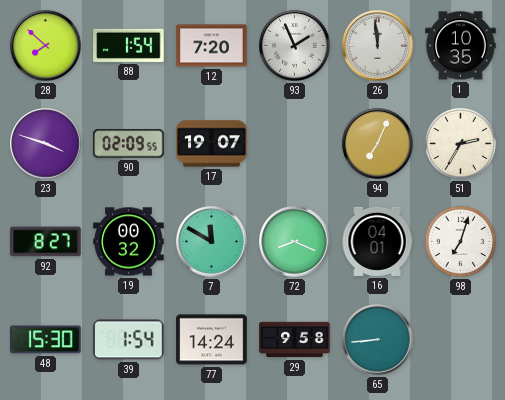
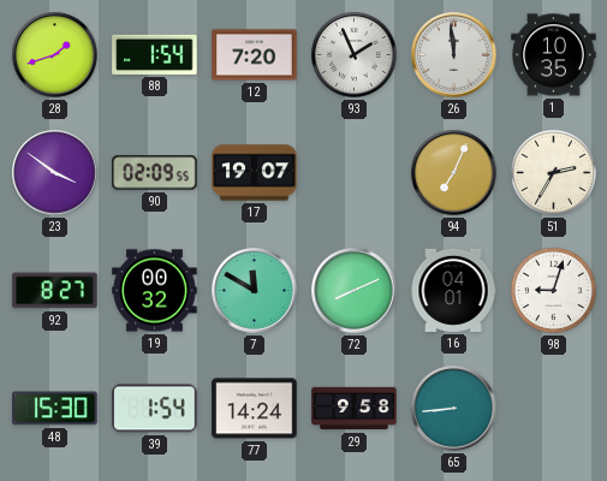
28: 7:52 -> 1:42
23: 3:48 -> 3:51
72: 8:19 -> 8:11
98: 7:03 -> 9:03
